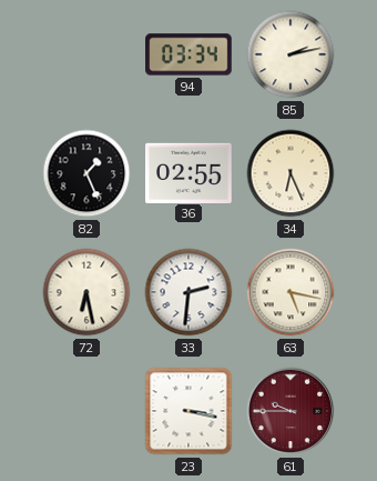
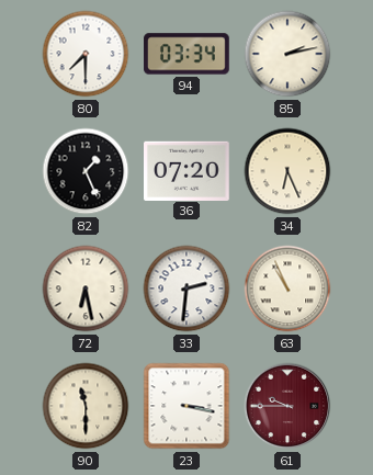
80: none -> 7:30
36: 02:55 -> 07:20
63: 5:17 -> 10:56
90: none -> 11:30
